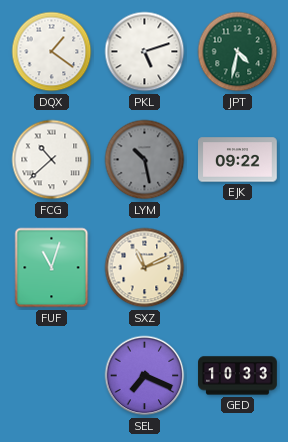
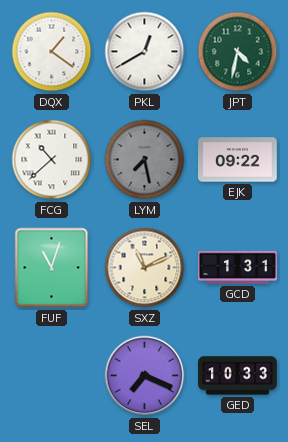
PKL: 5:12 -> 12:40
LYM: 10:28 -> 7:28
GCD: none -> 1:31
